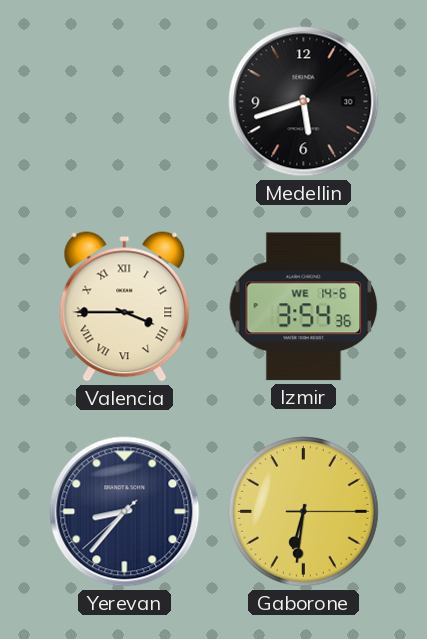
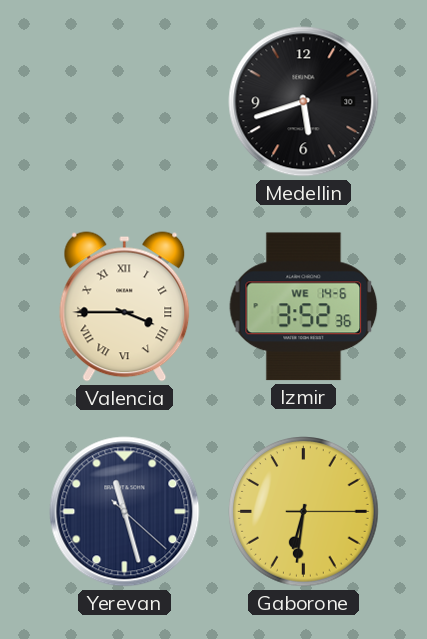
Izmir: 3:54 -> 3:52
Yerevan: 8:36 -> 11:27
